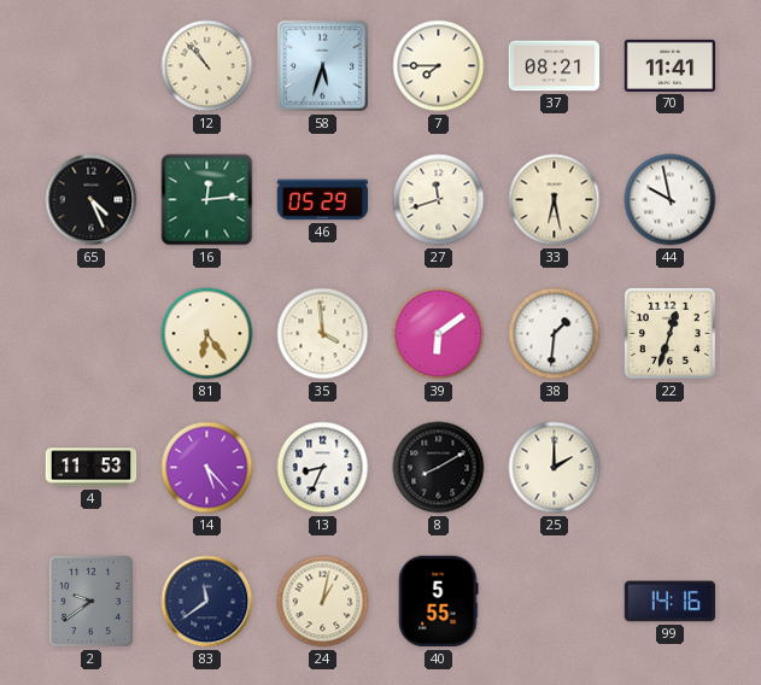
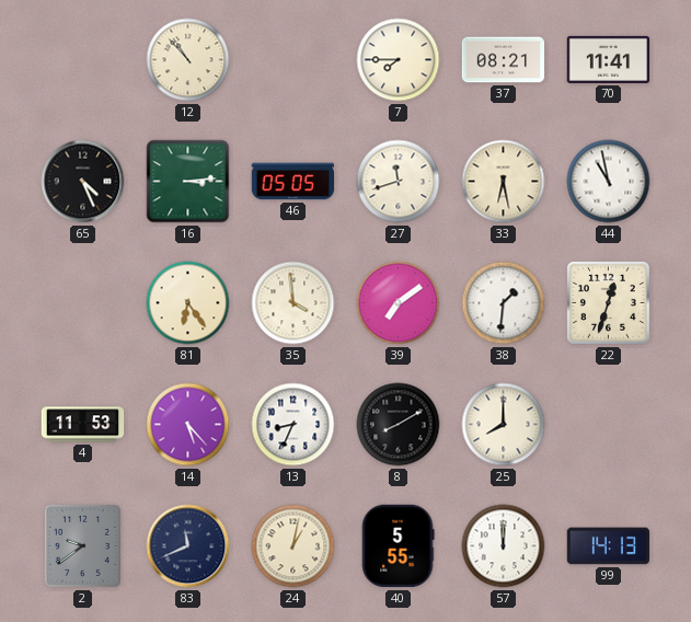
58: 5:33 -> none
16: 12:14 -> 3:14
46: 05:29 -> 05:05
44: 9:58 -> 10:58
39: 6:09 -> 7:09
25: 2:00 -> 8:00
83: 11:39 -> 11:41
57: none -> 12:00
99: 14:16 -> 14:13
